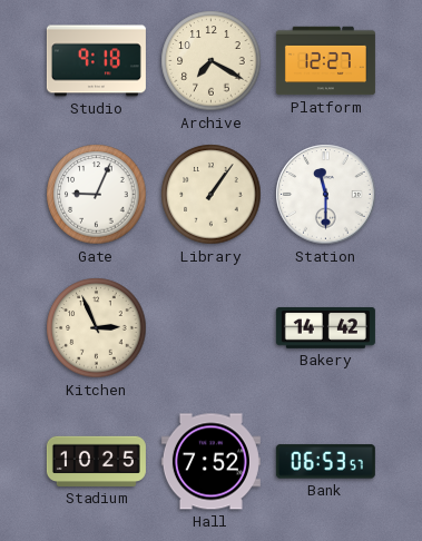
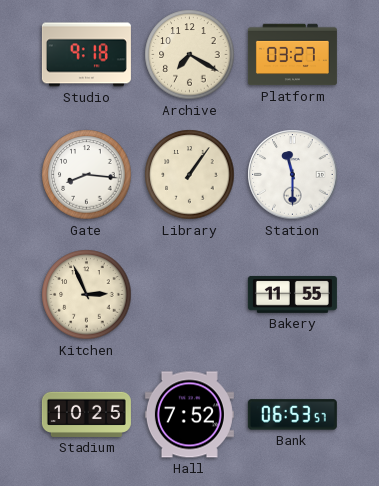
Platform: 12:27 -> 03:27
Gate: 9:04 -> 8:16
Bakery: 14:42 -> 11:55
